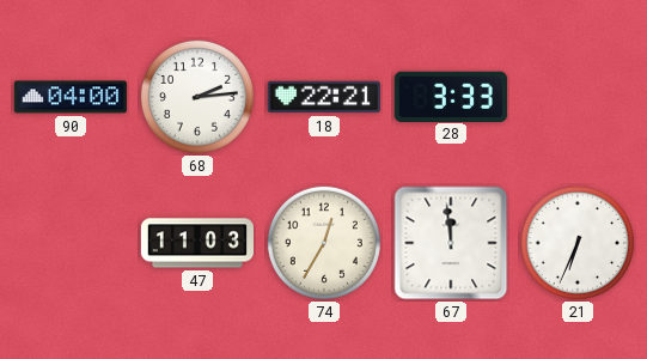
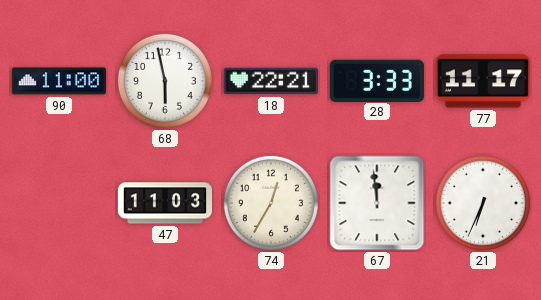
90: 04:00 -> 11:00
68: 2:14 -> 5:58
77: none -> 11:17
